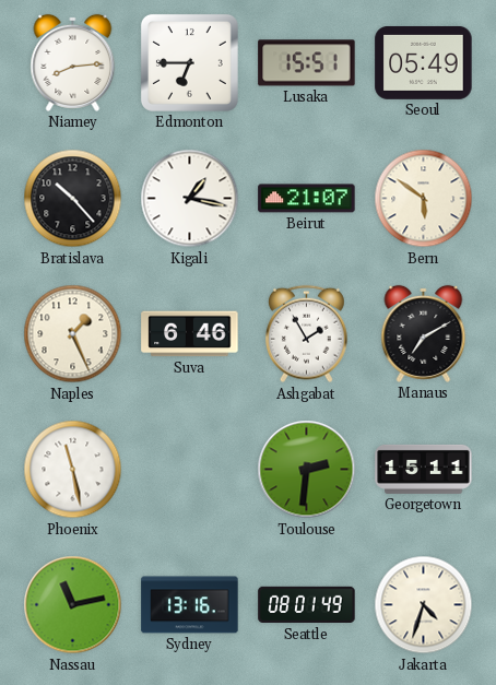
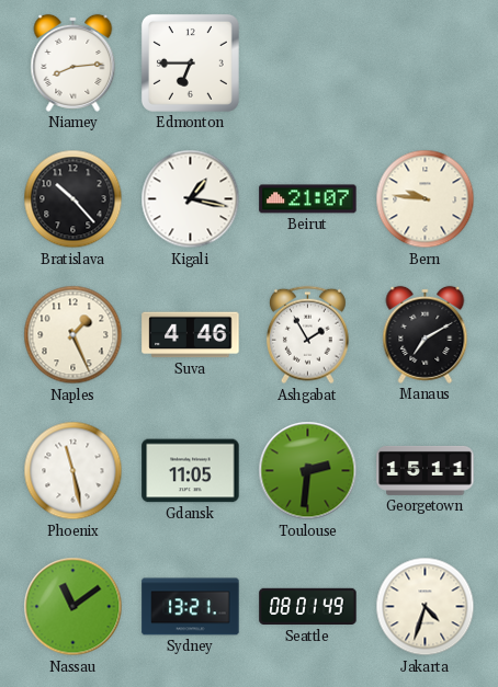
Lusaka: 15:51 -> none
Seoul: 05:49 -> none
Bern: 5:51 -> 9:46
Suva: 6:46 -> 4:46
Gdansk: none -> 11:05
Nassau: 11:13 -> 11:09
Sydney: 13:16 -> 13:21
